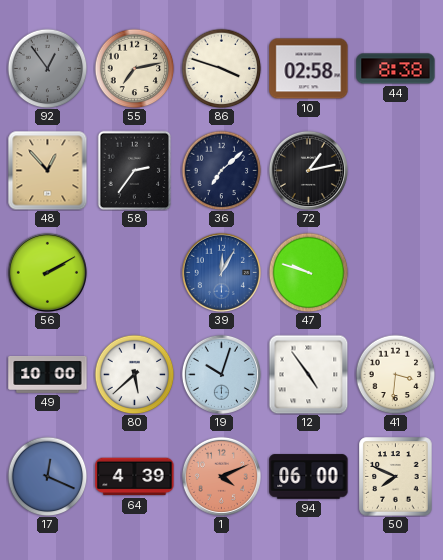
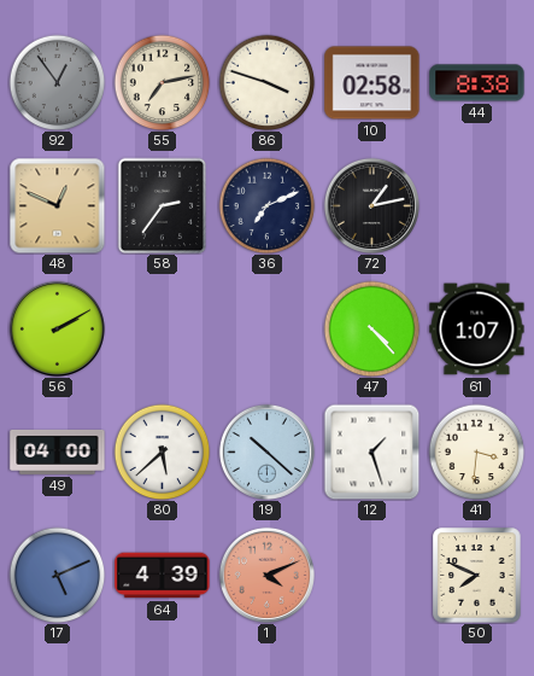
48: 12:53 -> 12:49
36: 7:08 -> 7:11
39: 12:05 -> none
47: 9:48 -> 4:23
61: none -> 1:07
49: 10:00 -> 04:00
19: 10:03 -> 10:22
12: 4:54 -> 1:27
17: 12:19 -> 5:11
94: 06:00 -> none
